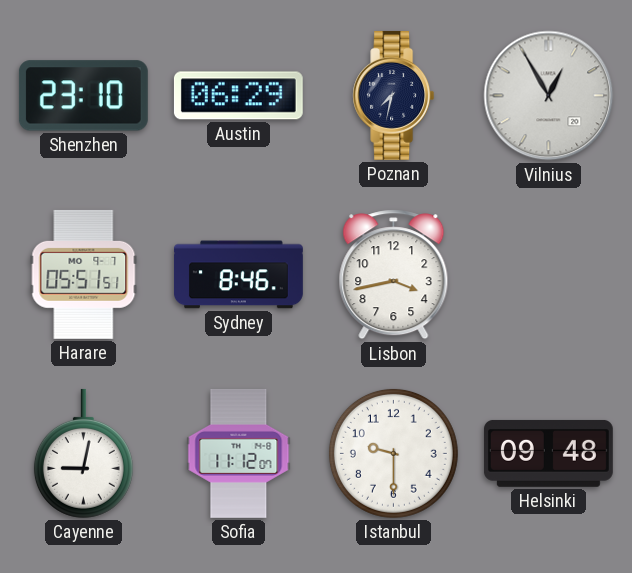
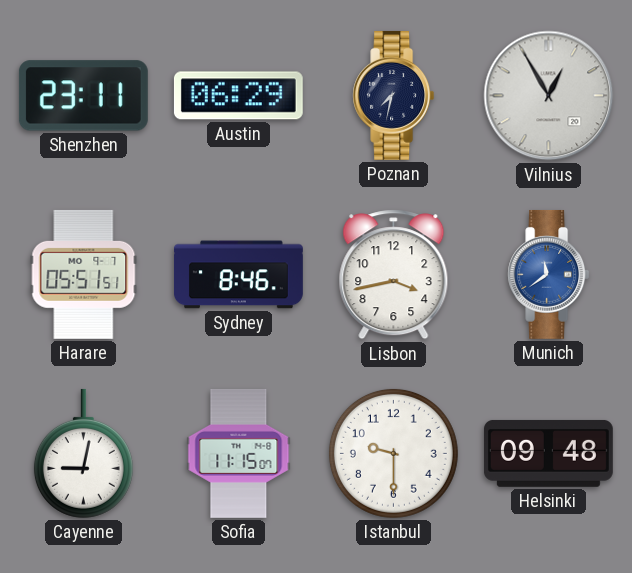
Shenzhen: 23:10 -> 23:11
Munich: none -> 11:39
Sofia: 11:12 -> 11:15
